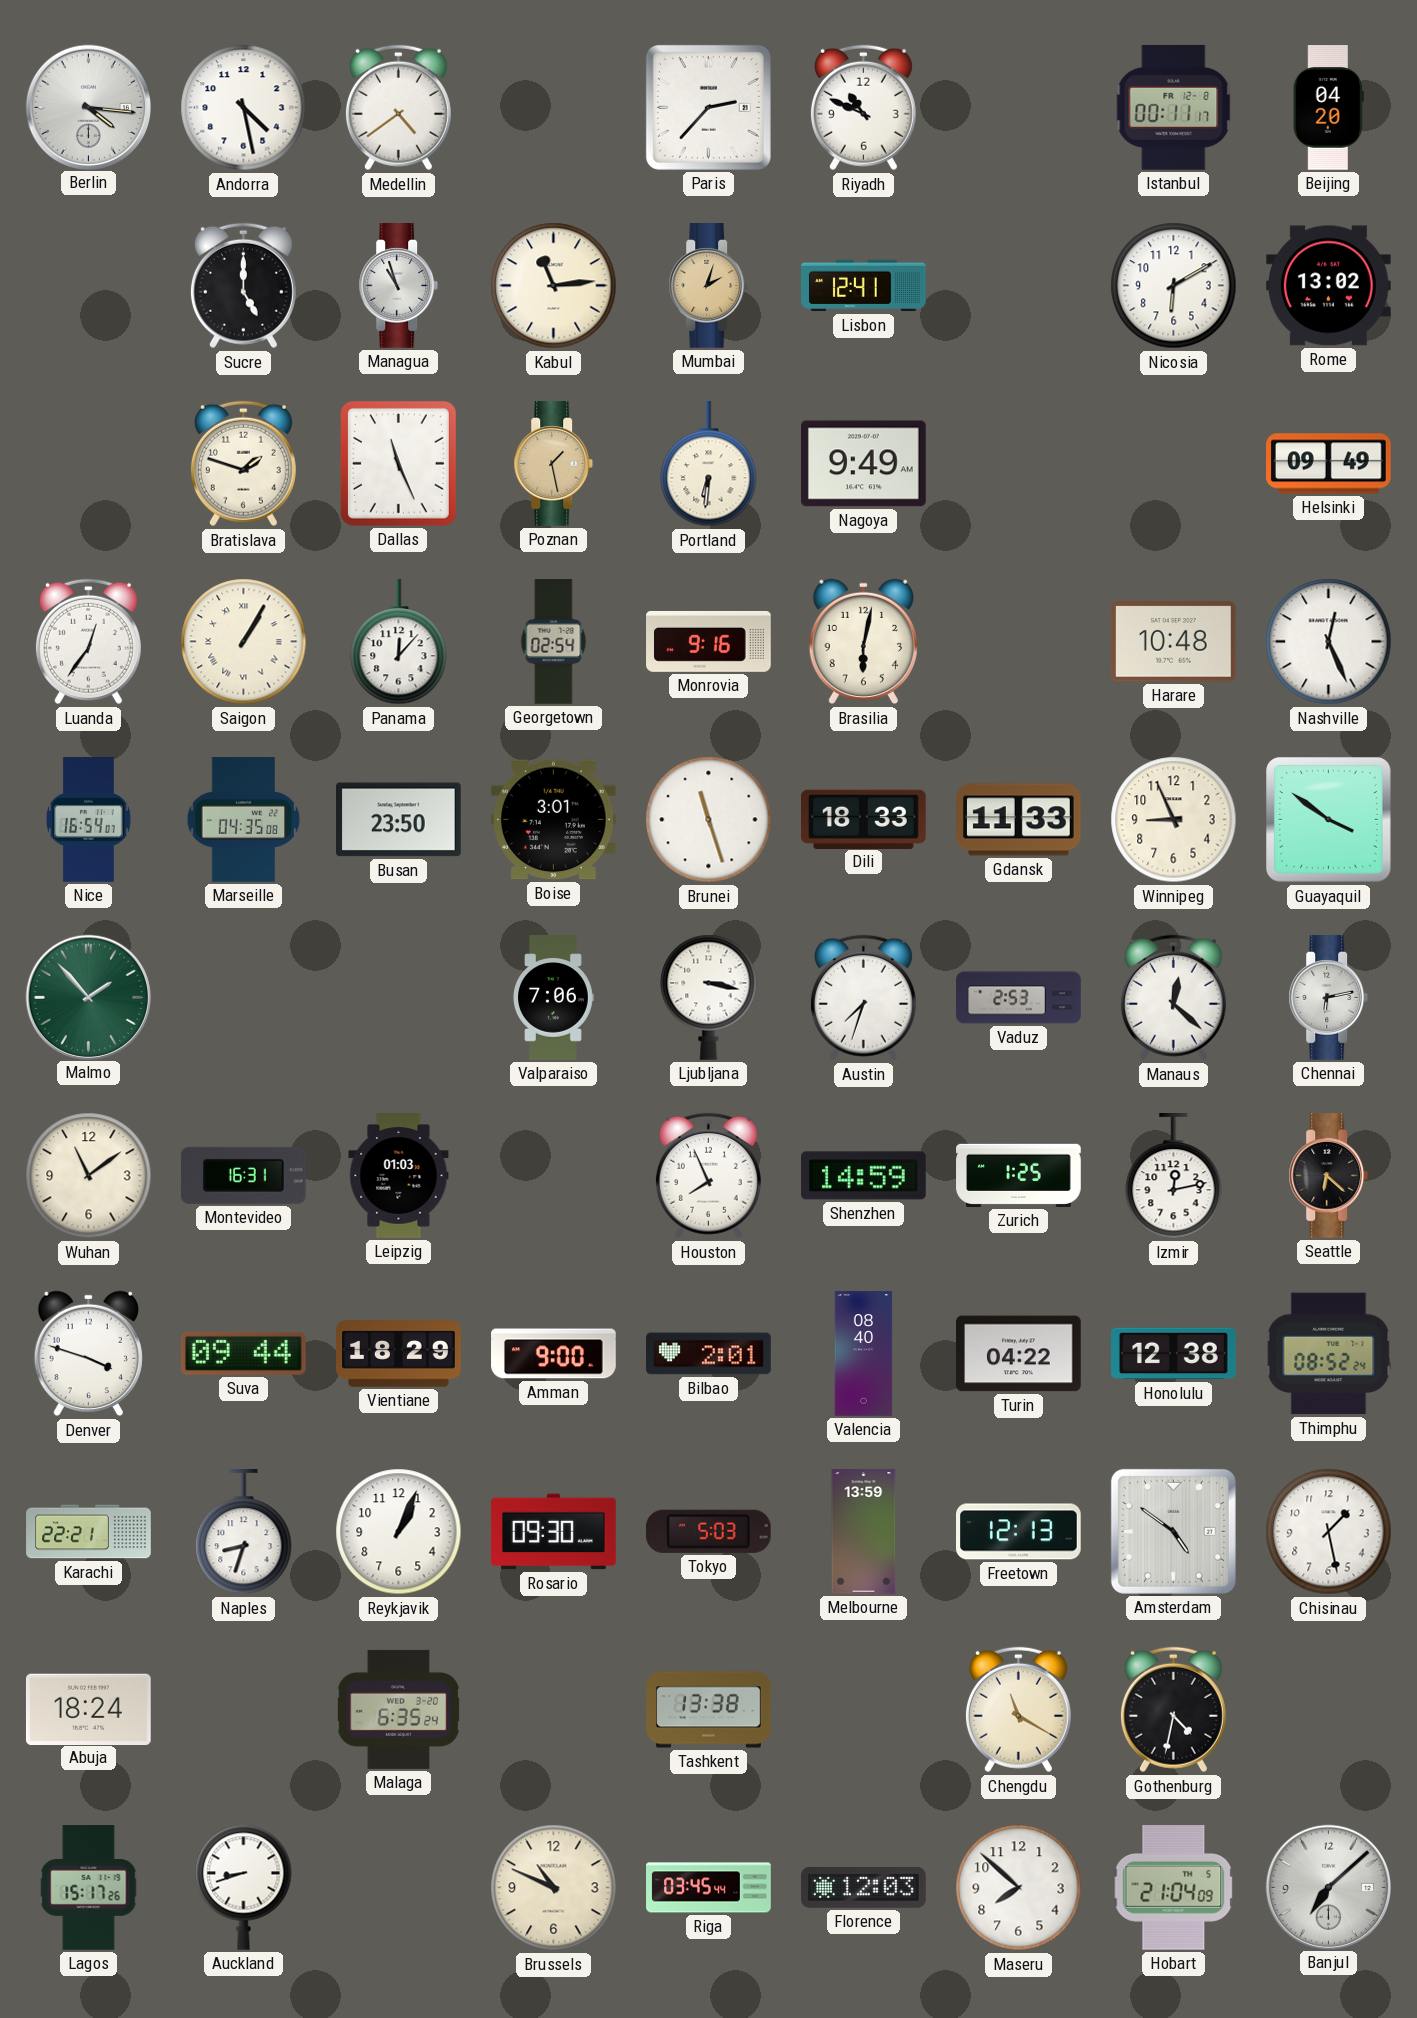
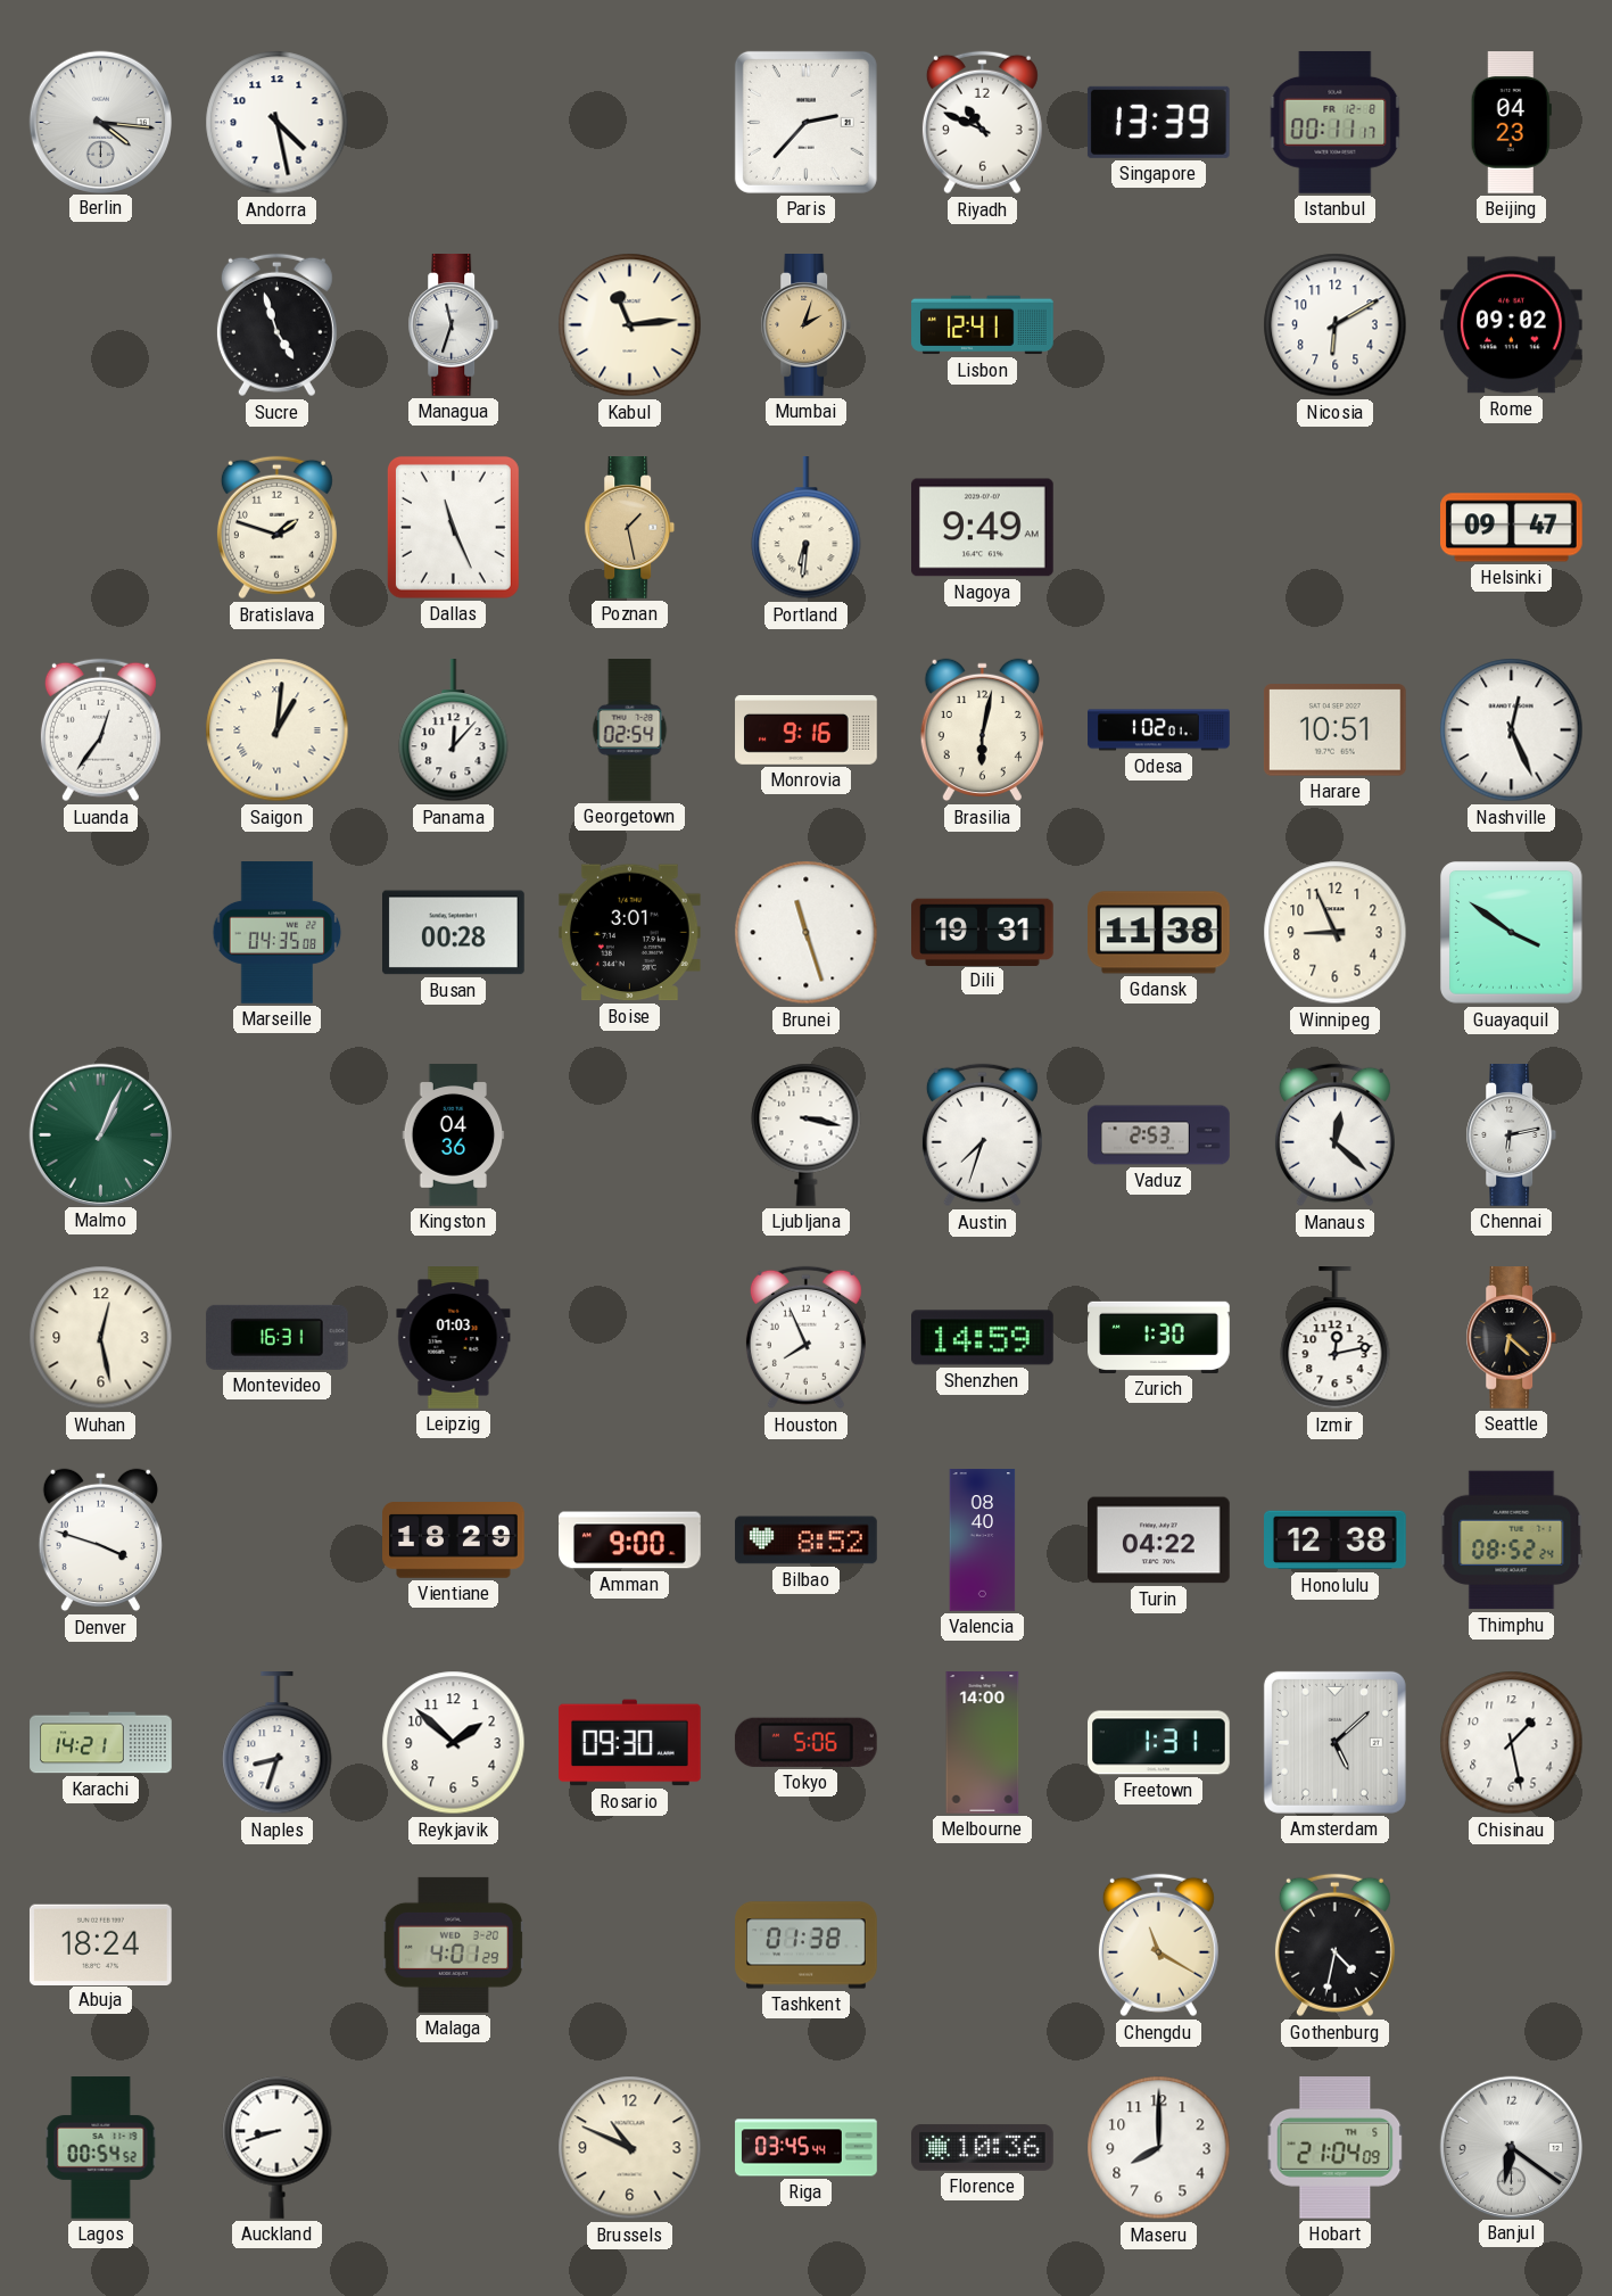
Medellin: 4:39 -> none
Singapore: none -> 13:39
Beijing: 04:20 -> 04:23
Sucre: 5:00 -> 4:57
Managua: 10:57 -> 11:33
Rome: 13:02 -> 09:02
Helsinki: 09:49 -> 09:47
Saigon: 1:05 -> 1:01
Odesa: none -> 1:02
Harare: 10:48 -> 10:51
Nice: 16:54 -> none
Busan: 23:50 -> 00:28
Dili: 18:33 -> 19:31
Gdansk: 11:33 -> 11:38
Malmo: 1:53 -> 1:04
Kingston: none -> 04:36
Valparaiso: 7:06 -> none
Wuhan: 11:09 -> 12:28
Zurich: 1:25 -> 1:30
Suva: 09:44 -> none
Bilbao: 2:01 -> 8:52
Karachi: 22:21 -> 14:21
Reykjavik: 1:04 -> 1:52
Tokyo: 5:03 -> 5:06
Melbourne: 13:59 -> 14:00
Freetown: 12:13 -> 1:31
Amsterdam: 4:51 -> 5:08
Malaga: 6:35 -> 4:01
Tashkent: 13:38 -> 01:38
Lagos: 15:17 -> 00:54
Florence: 12:03 -> 10:36
Maseru: 7:52 -> 8:00
Banjul: 7:08 -> 6:21
